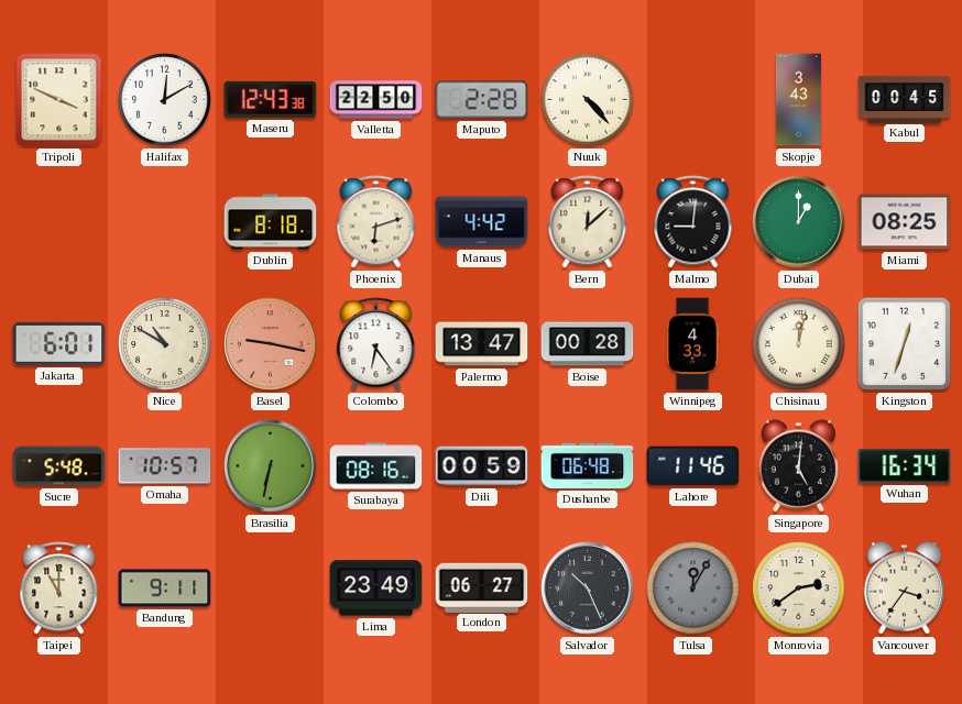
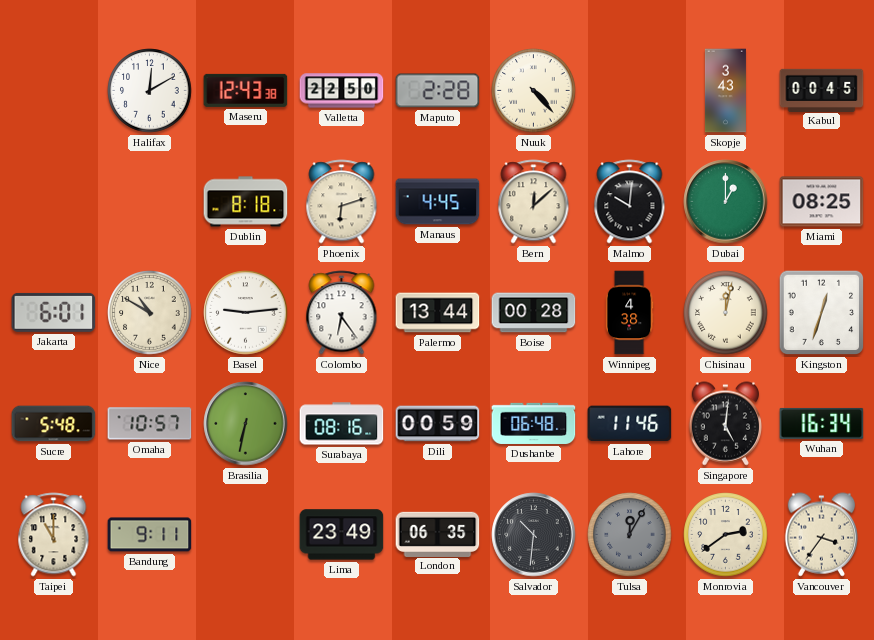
Tripoli: 3:49 -> none
Manaus: 4:42 -> 4:45
Malmo: 9:01 -> 10:01
Basel: 9:17 -> 9:14
Basel dial: salmon -> white
Palermo: 13:47 -> 13:44
Winnipeg: 4:33 -> 4:38
London: 06:27 -> 06:35
Salvador: 10:26 -> 10:31
